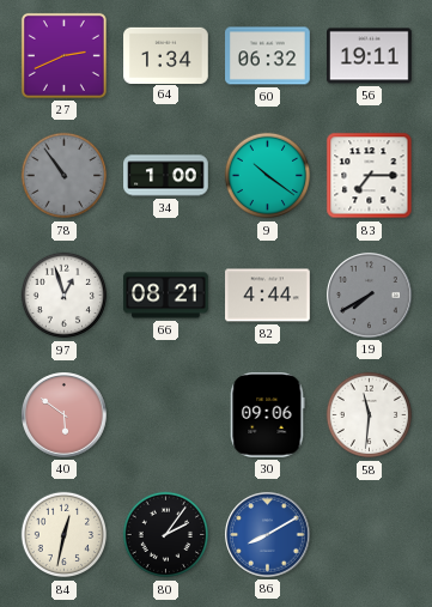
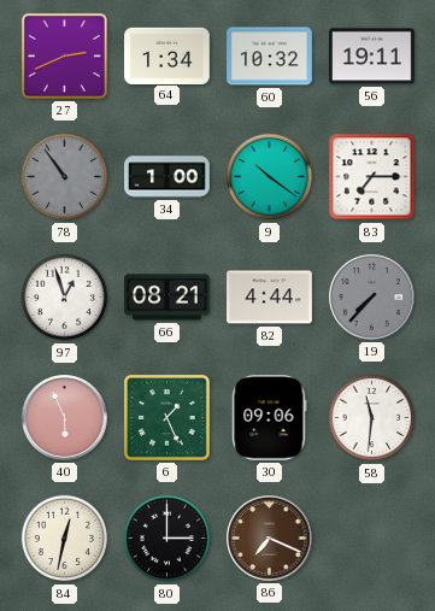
60: 06:32 -> 10:32
19: 7:40 -> 7:37
40: 5:51 -> 5:56
6: none -> 1:26
80: 2:06 -> 3:00
86: 8:10 -> 7:19
86 dial: blue -> brown
